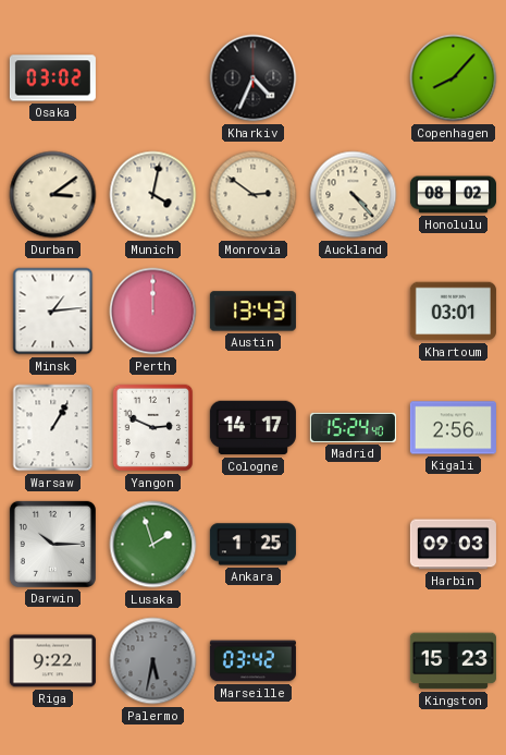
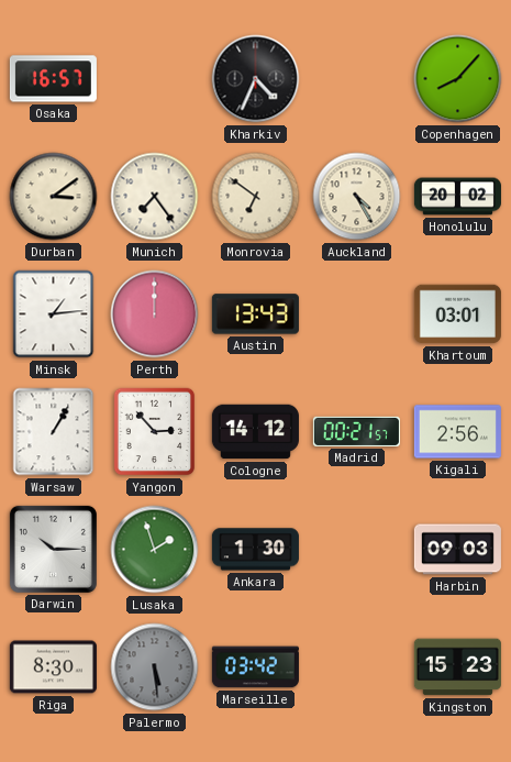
Osaka: 03:02 -> 16:57
Munich: 4:02 -> 7:24
Monrovia: 2:51 -> 6:51
Auckland: 4:23 -> 4:25
Honolulu: 08:02 -> 20:02
Yangon: 2:49 -> 2:53
Cologne: 14:17 -> 14:12
Madrid: 15:24 -> 00:21
Ankara: 1:25 -> 1:30
Riga: 9:22 -> 8:30
Palermo: 5:32 -> 5:29
